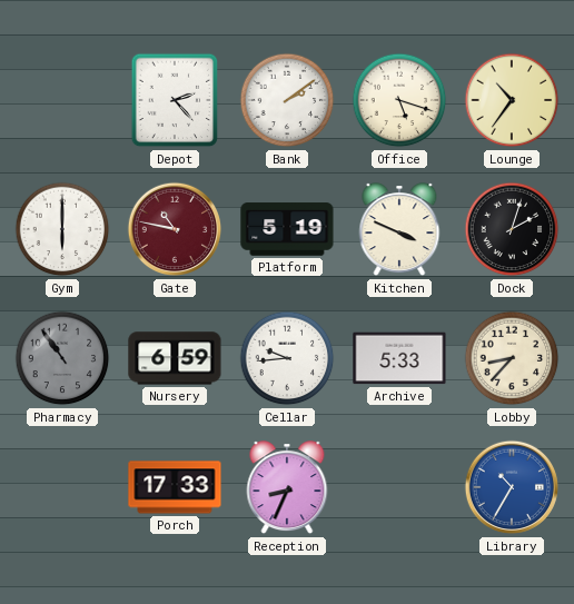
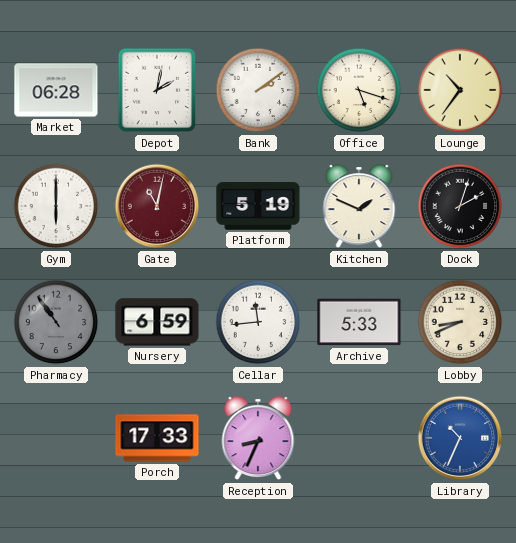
Market: none -> 06:28
Depot: 2:23 -> 2:02
Gate: 10:47 -> 11:02
Kitchen: 3:49 -> 1:49
Cellar: 9:44 -> 11:44
Lobby: 8:37 -> 8:41
Library: 10:35 -> 10:34
